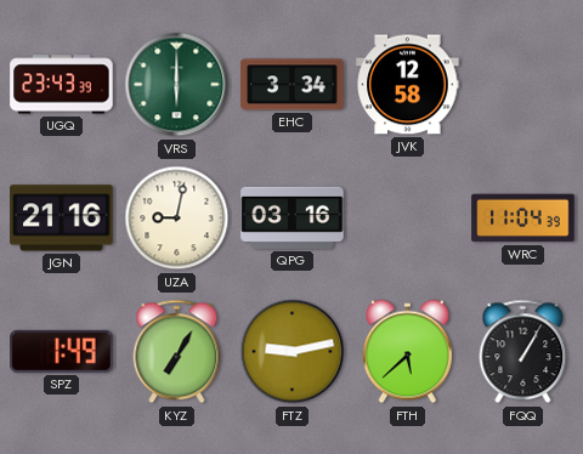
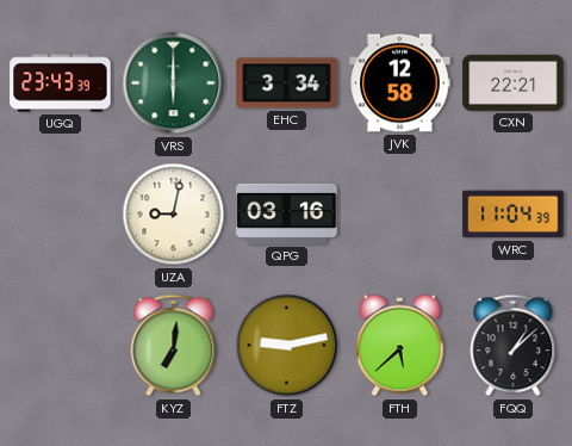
CXN: none -> 22:21
JGN: 21:16 -> none
SPZ: 1:49 -> none
KYZ: 7:05 -> 7:01
FQQ: 1:05 -> 1:08
